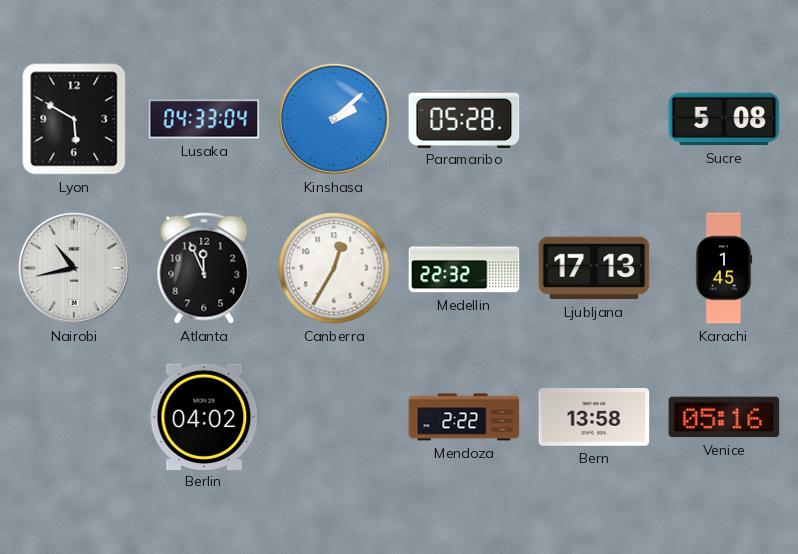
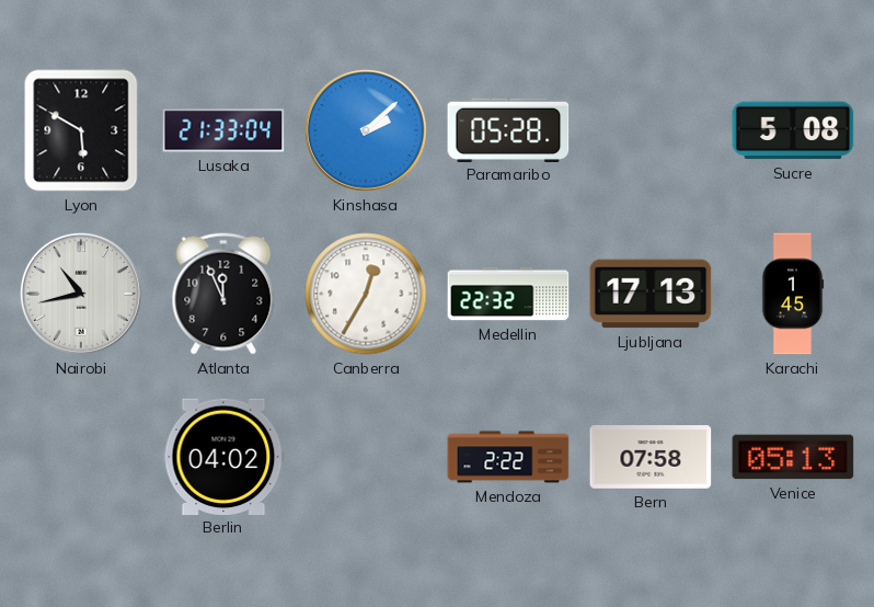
Lusaka: 04:33 -> 21:33
Bern: 13:58 -> 07:58
Venice: 05:16 -> 05:13
